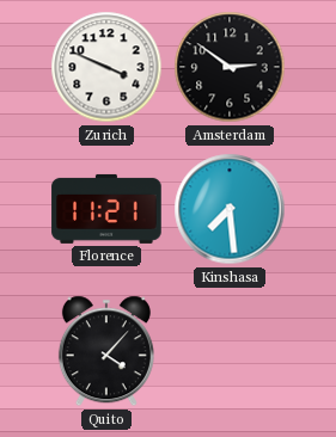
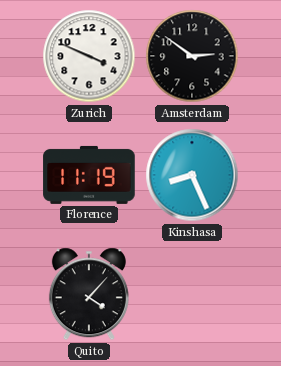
Florence: 11:21 -> 11:19
Kinshasa: 7:29 -> 8:26
